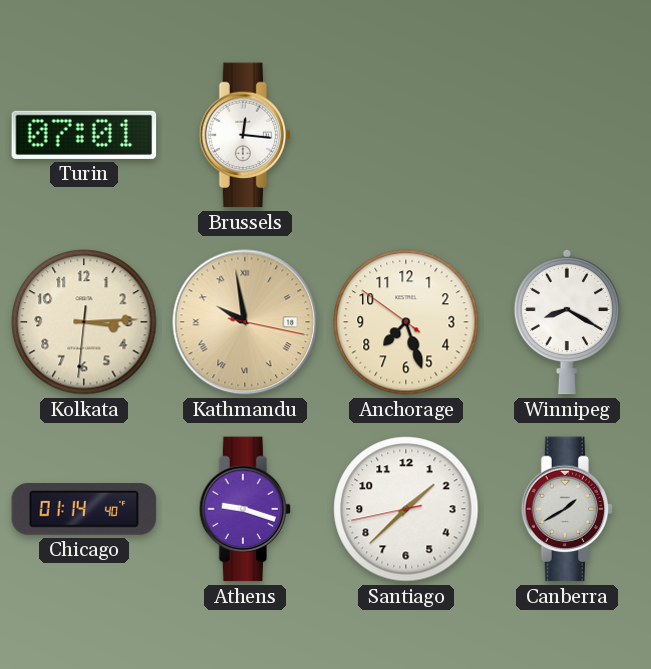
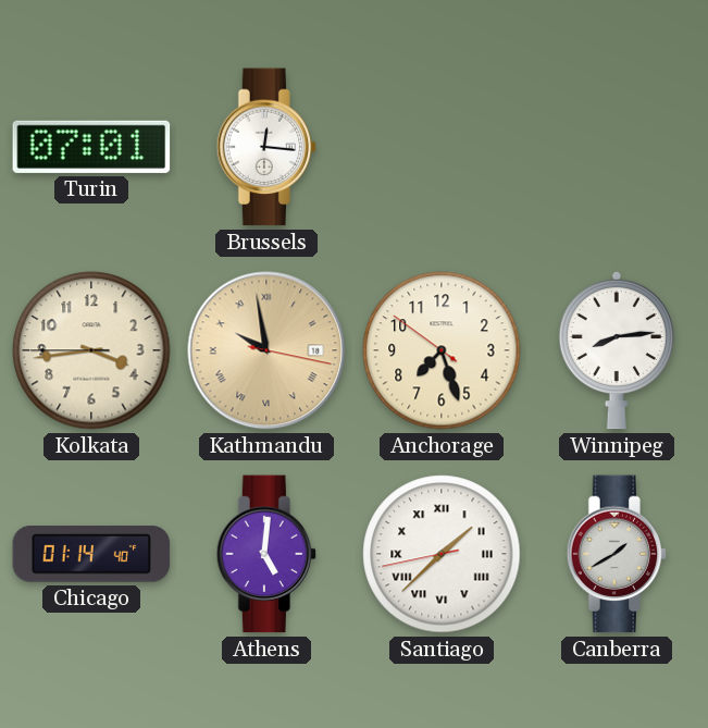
Kolkata: 3:14 -> 3:43
Winnipeg: 8:20 -> 8:14
Athens: 9:18 -> 5:01
Santiago numerals: Arabic -> Roman
